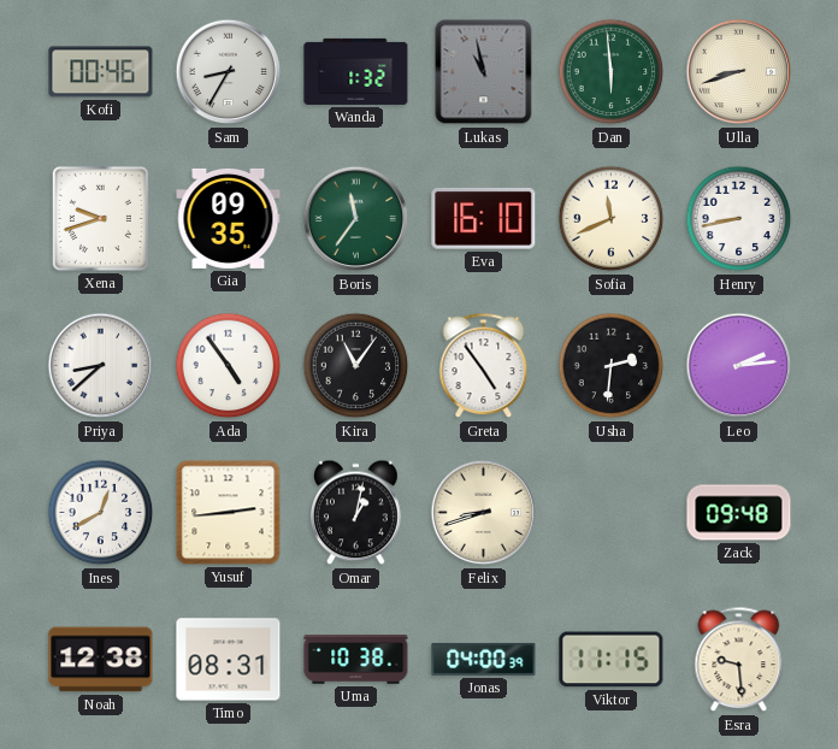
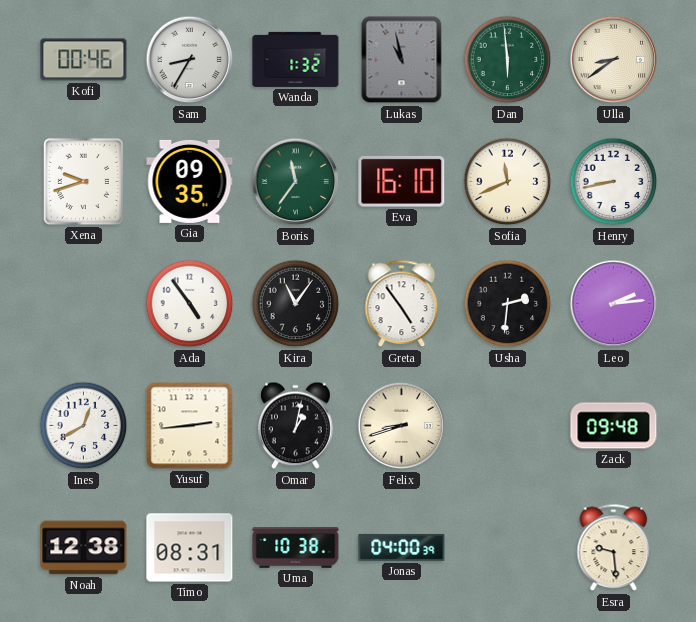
Ulla: 8:42 -> 8:39
Priya: 8:38 -> none
Viktor: 11:15 -> none
